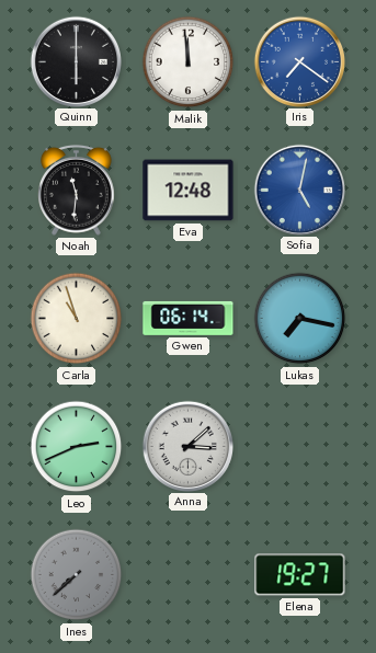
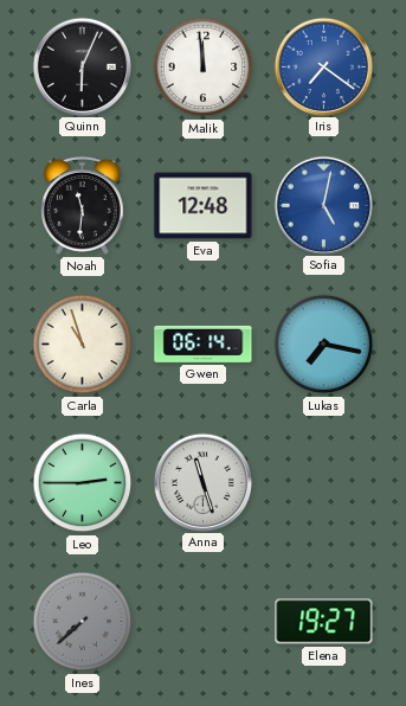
Quinn: 6:00 -> 6:04
Leo: 2:41 -> 2:45
Anna: 3:08 -> 11:27
